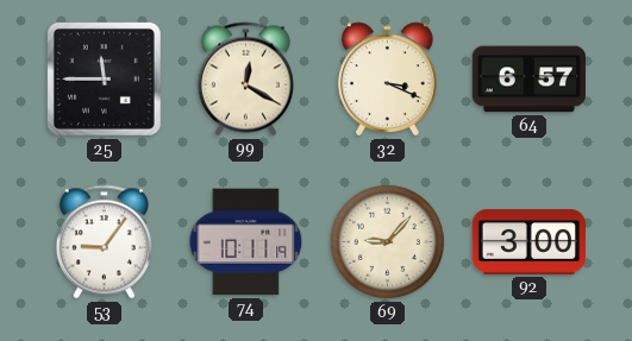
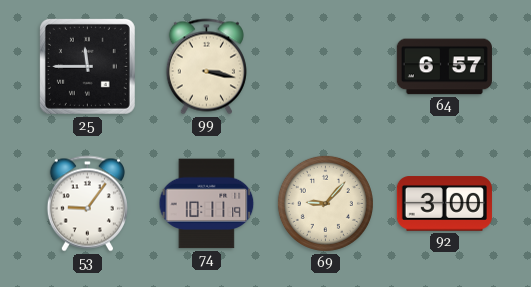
99: 12:20 -> 3:17
32: 3:19 -> none
